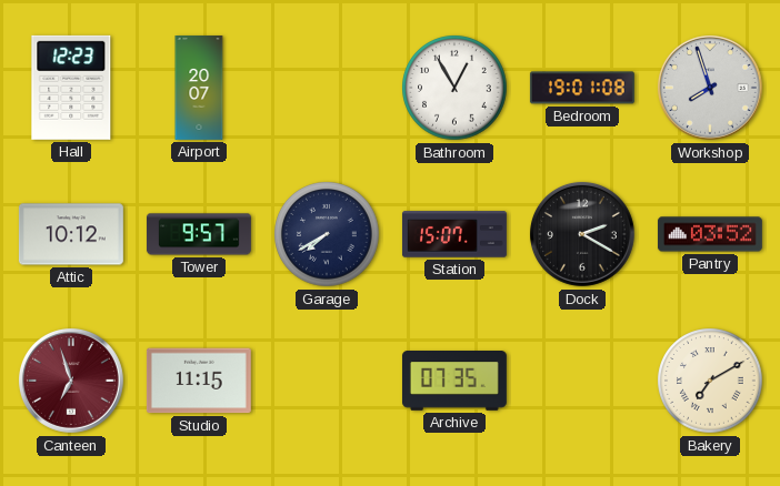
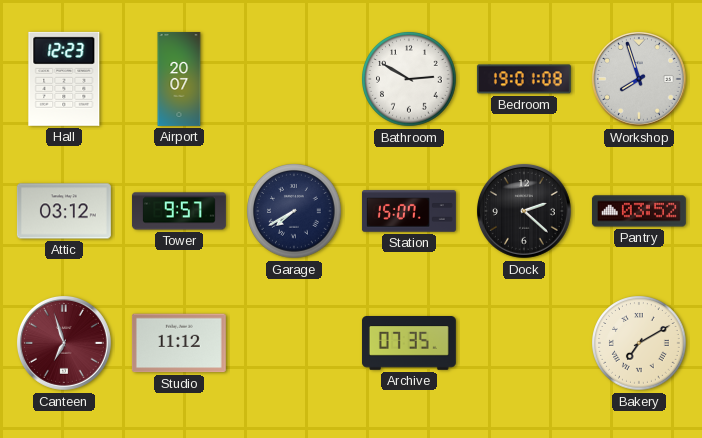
Bathroom: 12:55 -> 2:50
Attic: 10:12 -> 03:12
Dock: 2:20 -> 2:22
Studio: 11:15 -> 11:12
